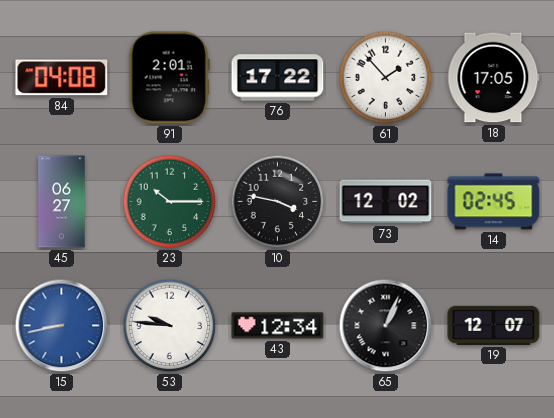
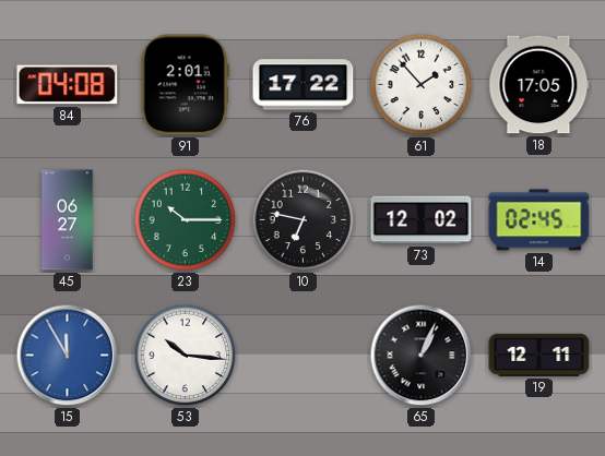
10: 3:47 -> 6:47
15: 8:43 -> 11:55
53: 9:46 -> 10:16
43: 12:34 -> none
19: 12:07 -> 12:11
